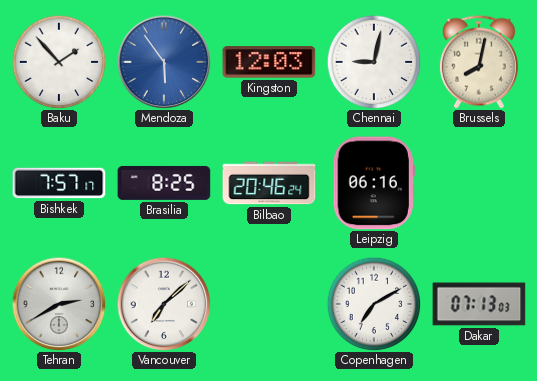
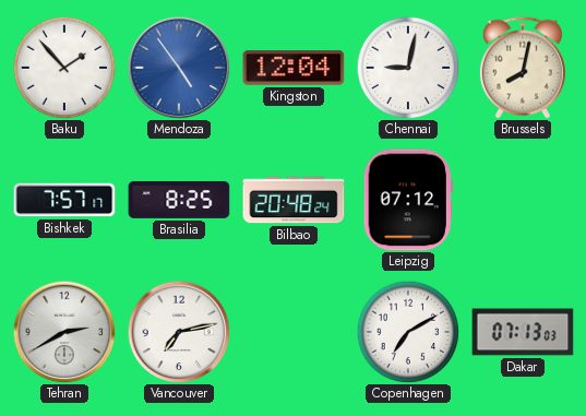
Mendoza: 5:54 -> 4:54
Kingston: 12:03 -> 12:04
Bilbao: 20:46 -> 20:48
Leipzig: 06:16 -> 07:12
Vancouver: 7:08 -> 7:13
